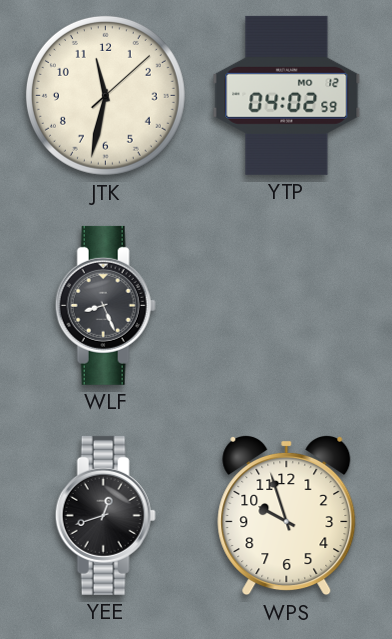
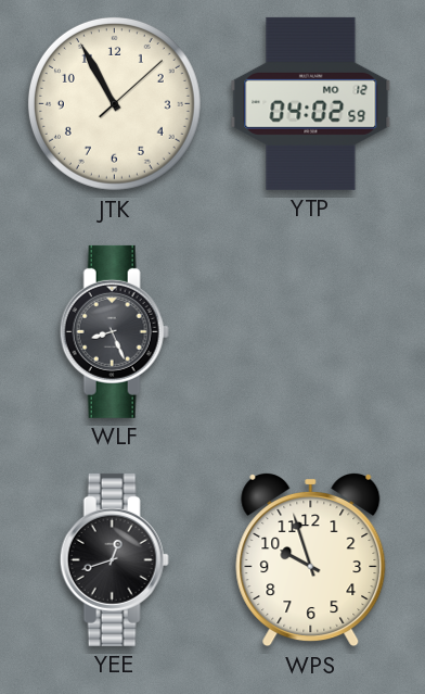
JTK: 11:32 -> 10:55
